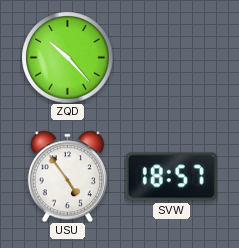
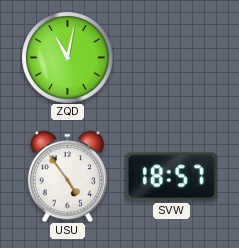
ZQD: 10:23 -> 11:02
